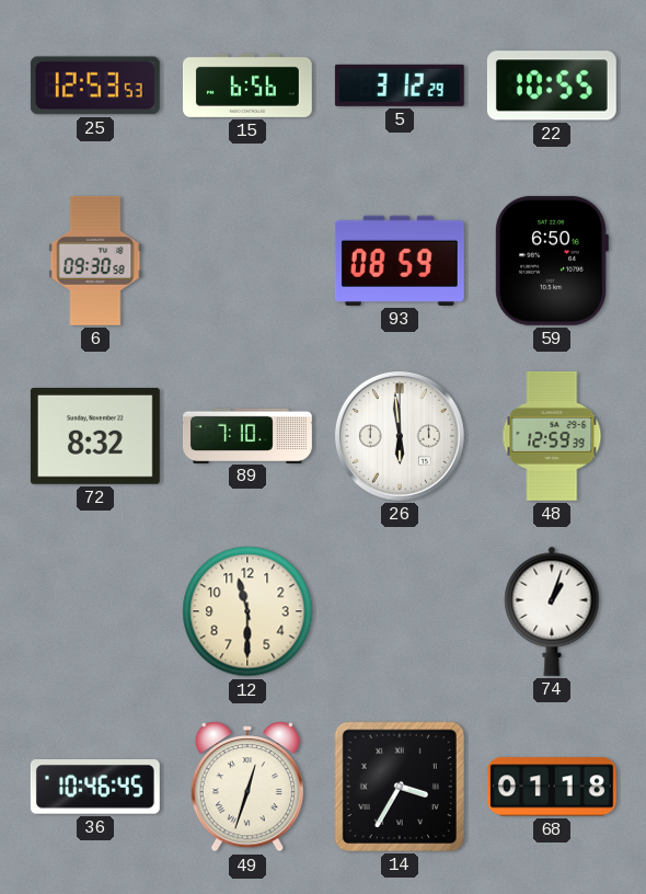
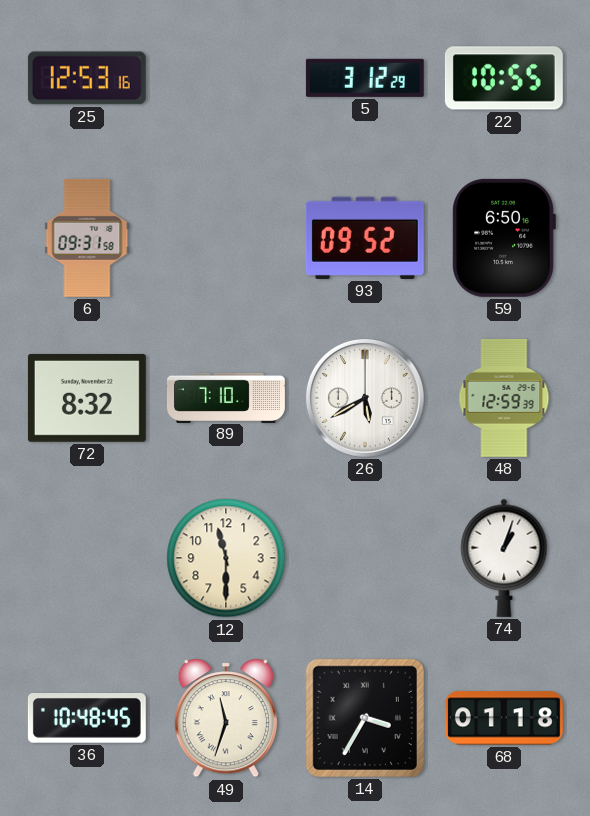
25: 12:53:53 -> 12:53:16
15: 6:56 -> none
6: 09:30 -> 09:31
93: 08:59 -> 09:52
26: 5:59 -> 5:40
36: 10:46 -> 10:48
49: 12:33 -> 11:33
